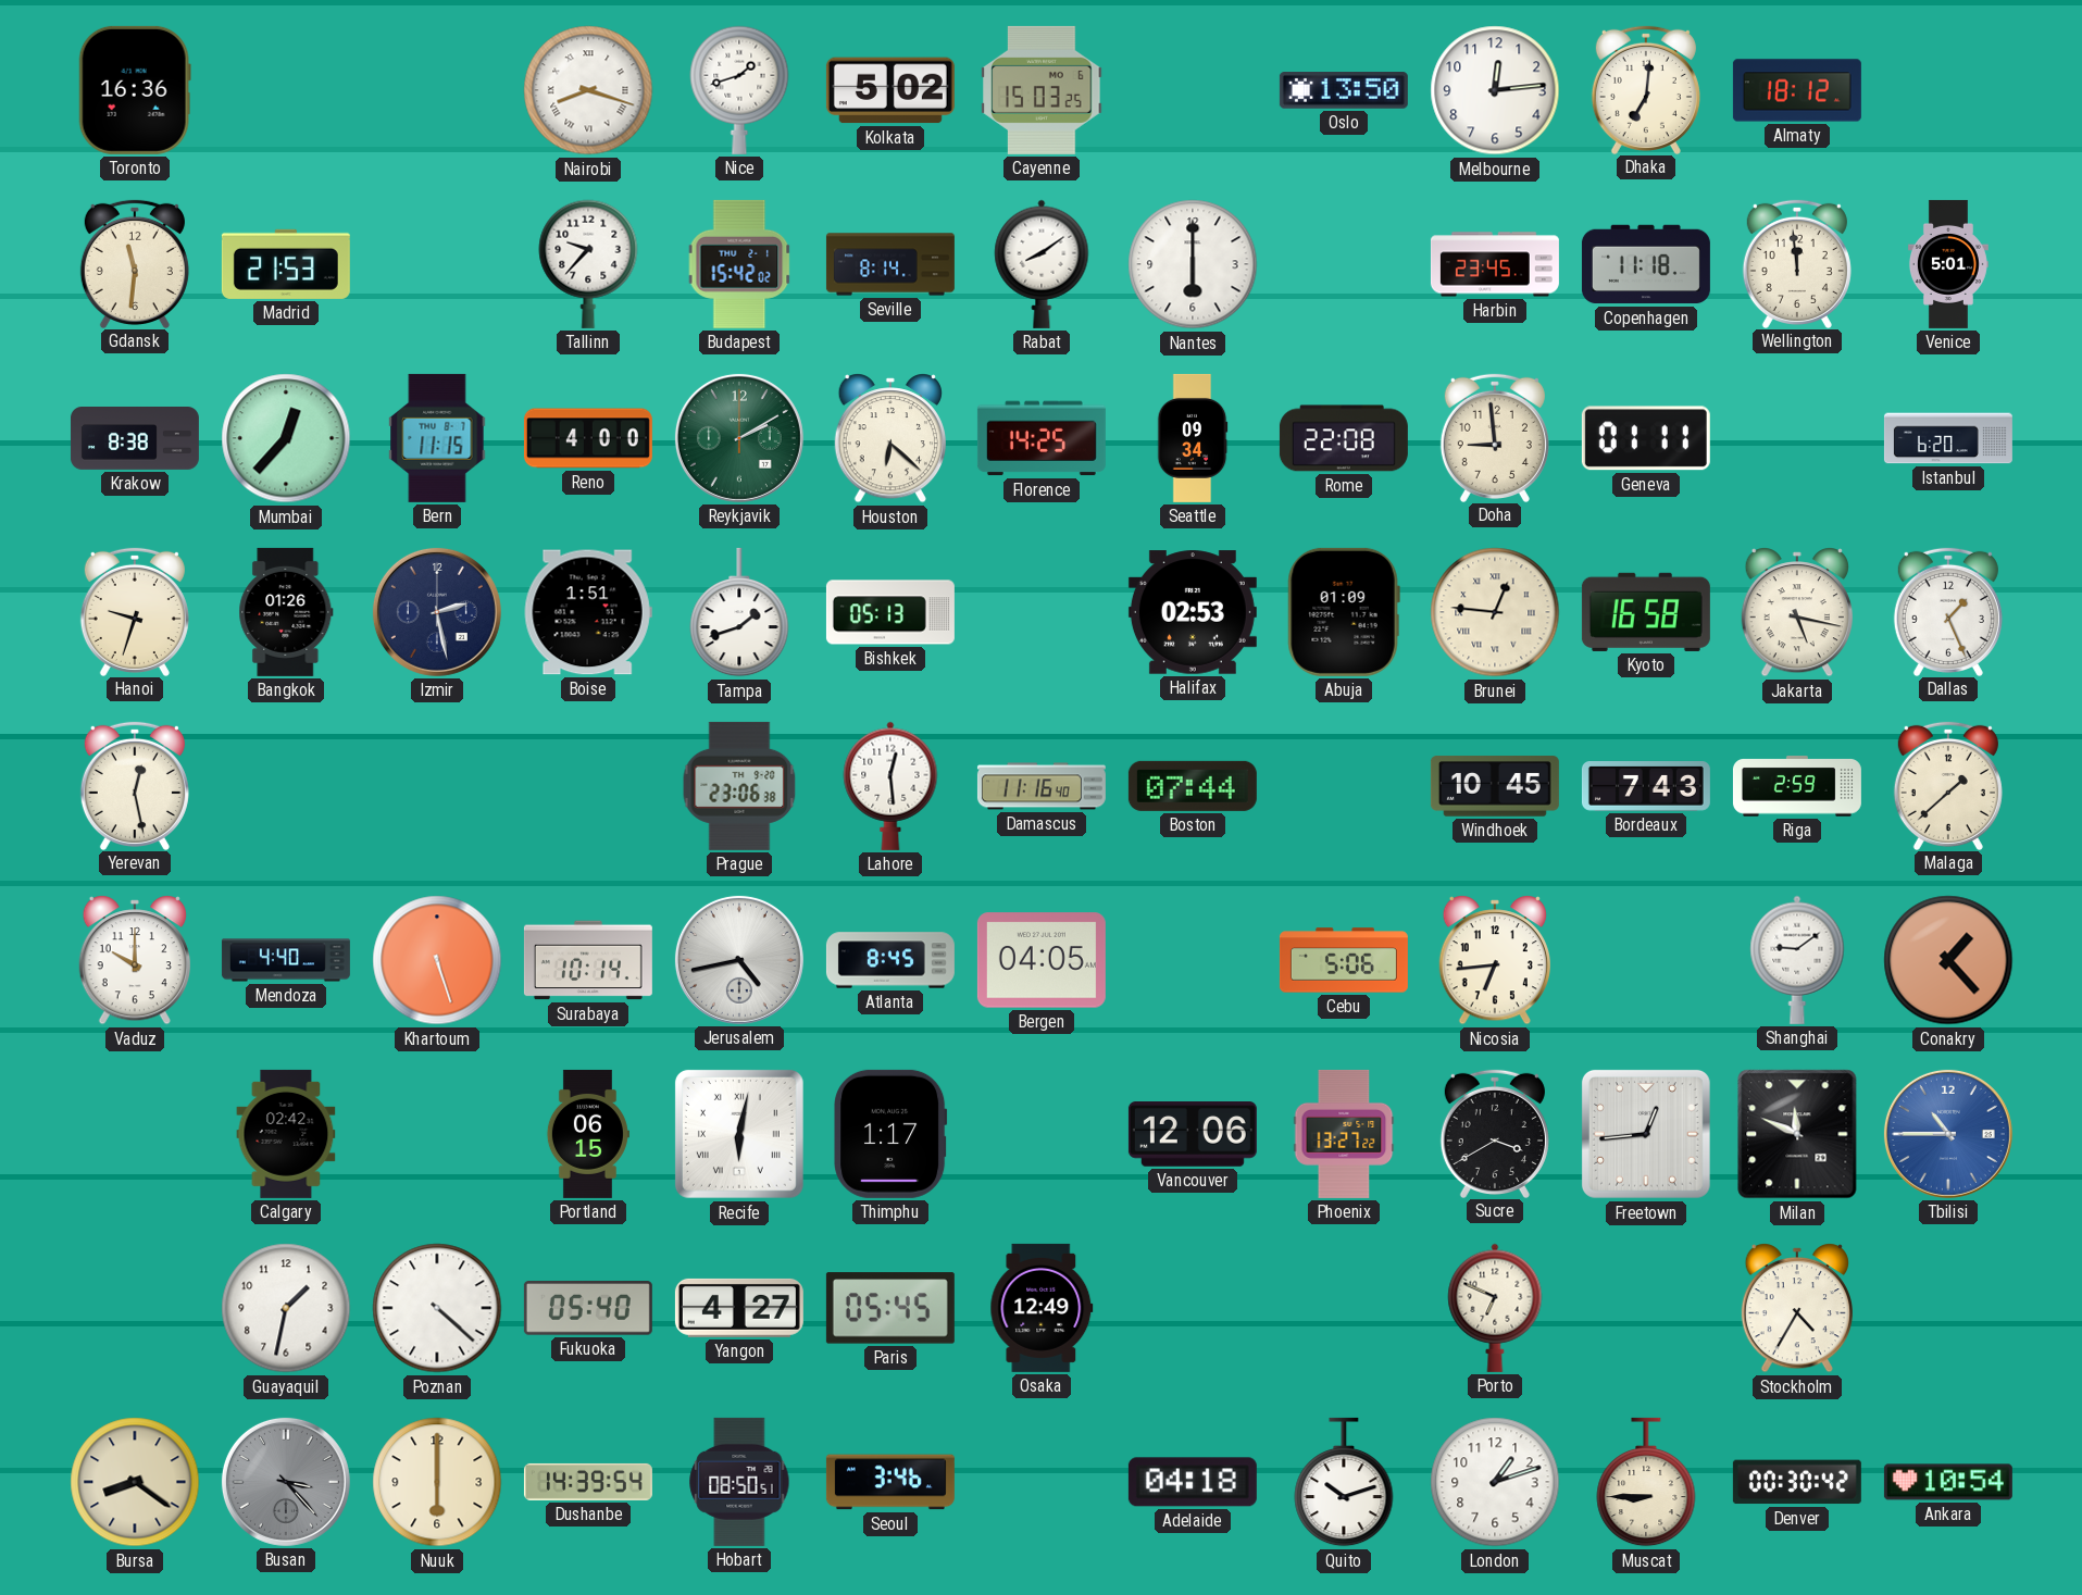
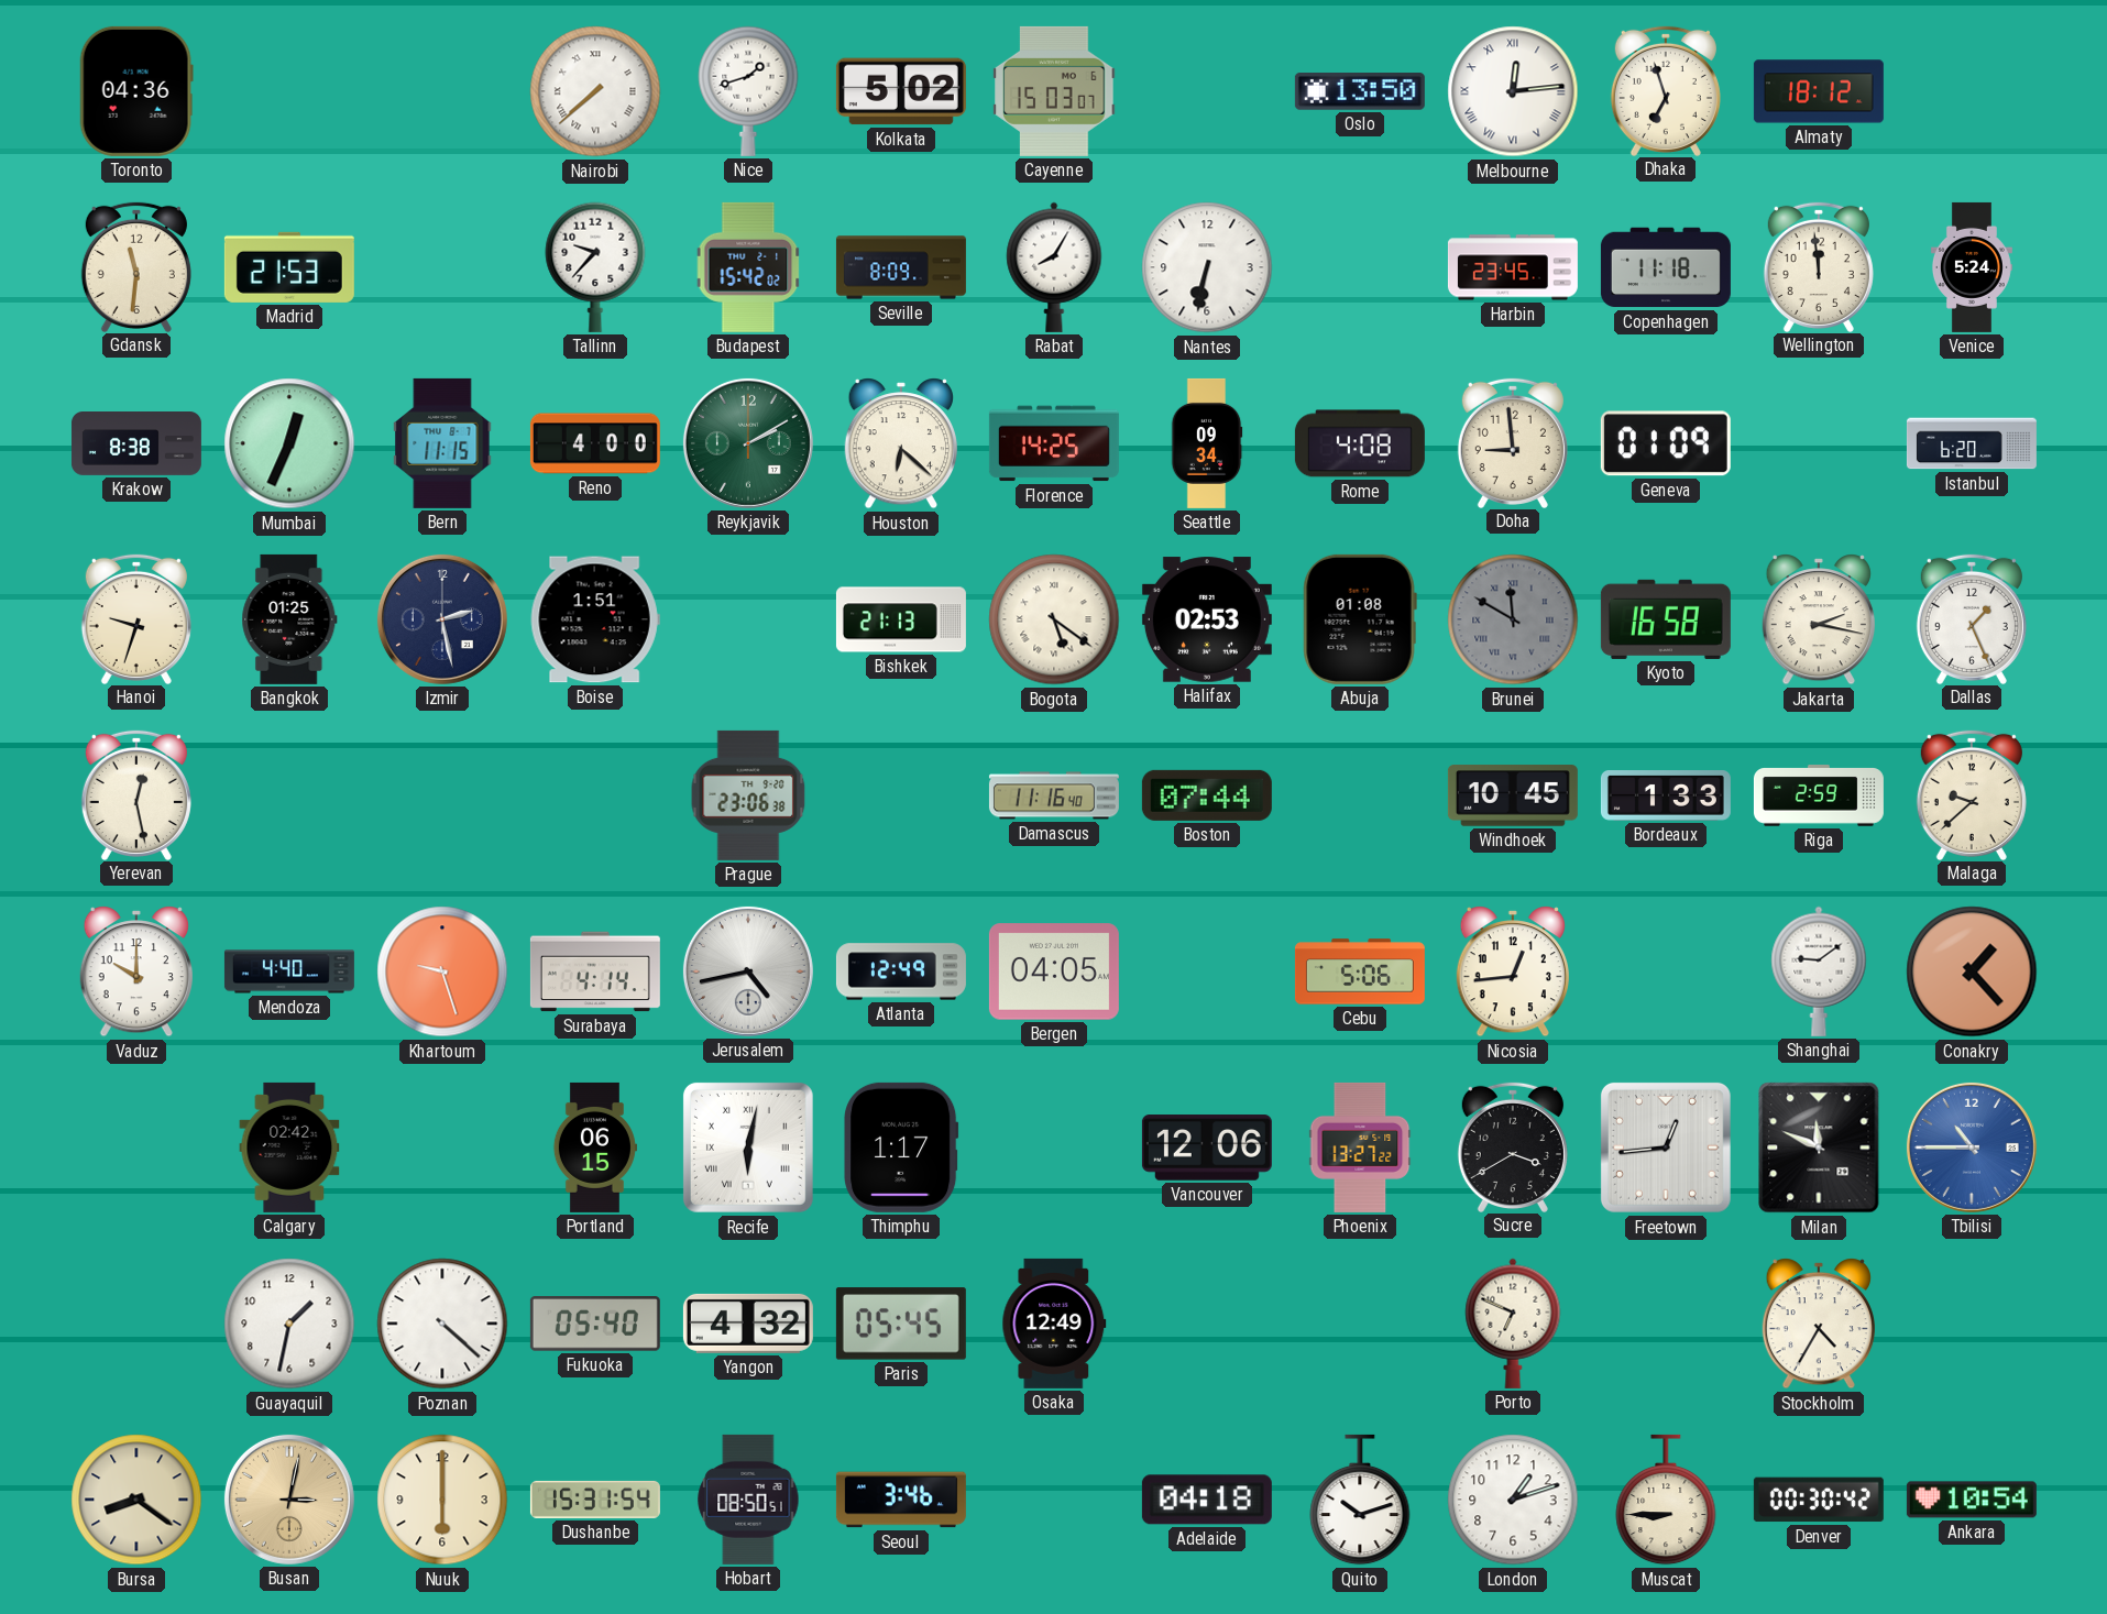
Toronto: 16:36 -> 04:36
Nairobi: 8:18 -> 7:38
Cayenne: 15:03:25 -> 15:03:07
Melbourne numerals: Arabic -> Roman
Dhaka: 7:01 -> 6:57
Seville: 8:14 -> 8:09
Rabat: 8:09 -> 8:05
Nantes: 6:00 -> 6:32
Venice: 5:01 -> 5:24
Mumbai: 12:37 -> 12:34
Rome: 22:08 -> 4:08
Geneva: 01:11 -> 01:09
Bangkok: 01:26 -> 01:25
Tampa: 1:42 -> none
Bishkek: 05:13 -> 21:13
Bogota: none -> 5:21
Abuja: 01:09 -> 01:08
Brunei: 12:46 -> 11:50
Brunei dial: cream -> grey
Jakarta: 5:17 -> 2:17
Lahore: 12:29 -> none
Bordeaux: 7:43 -> 1:33
Malaga: 1:38 -> 9:38
Khartoum: 5:27 -> 9:27
Surabaya: 10:14 -> 4:14
Atlanta: 8:45 -> 12:49
Nicosia: 6:44 -> 12:44
Yangon: 4:27 -> 4:32
Busan: 3:23 -> 3:02
Busan dial: grey -> champagne
Dushanbe: 14:39 -> 15:31
